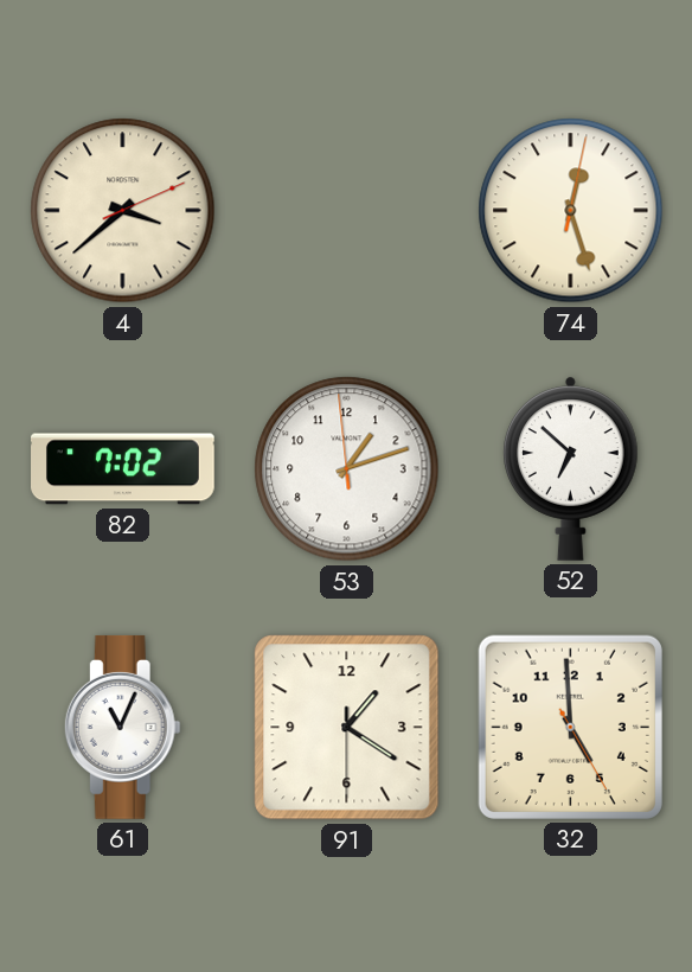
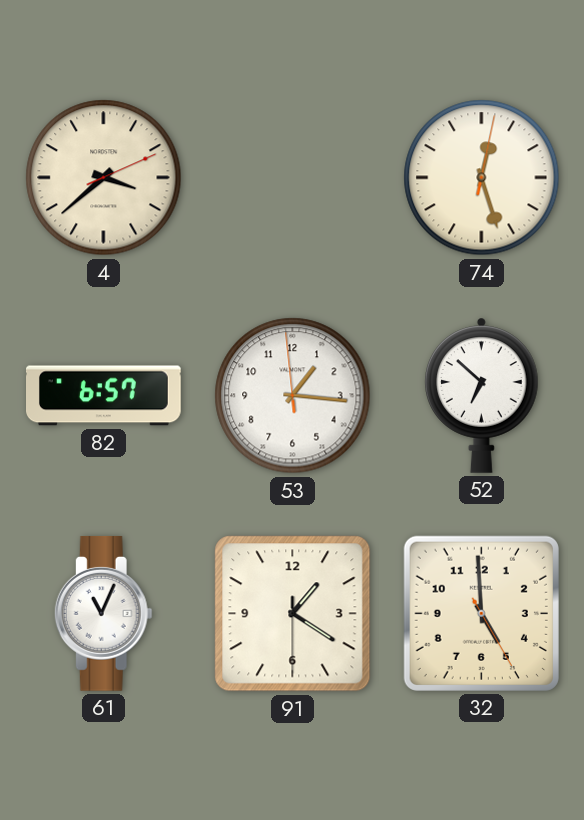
82: 7:02 -> 6:57
53: 1:11 -> 1:15
